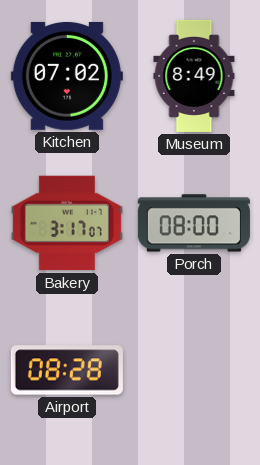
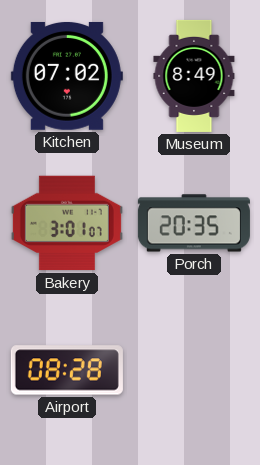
Bakery: 3:17 -> 3:01
Porch: 08:00 -> 20:35
